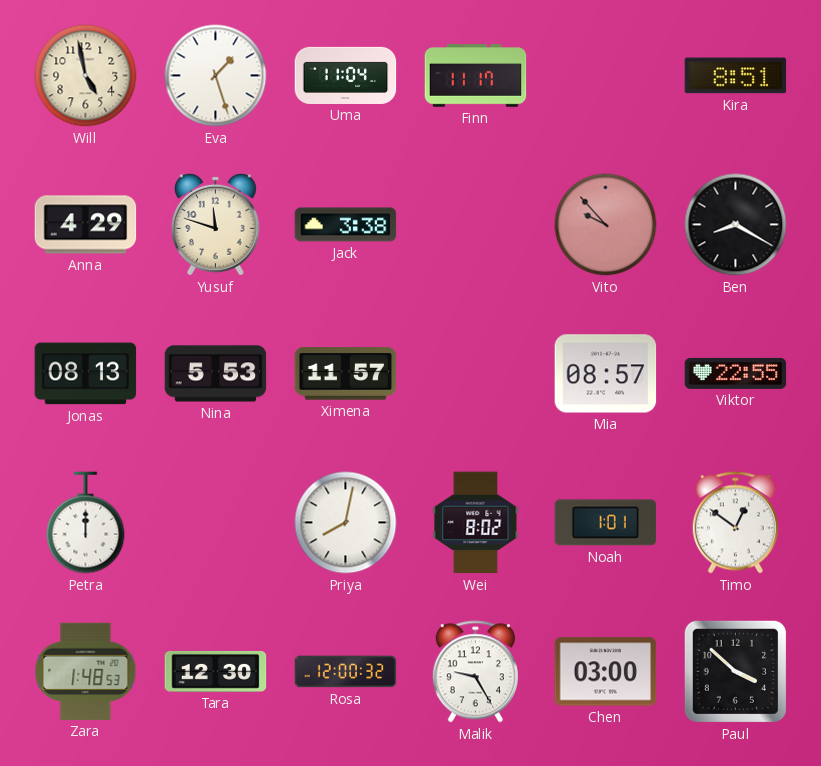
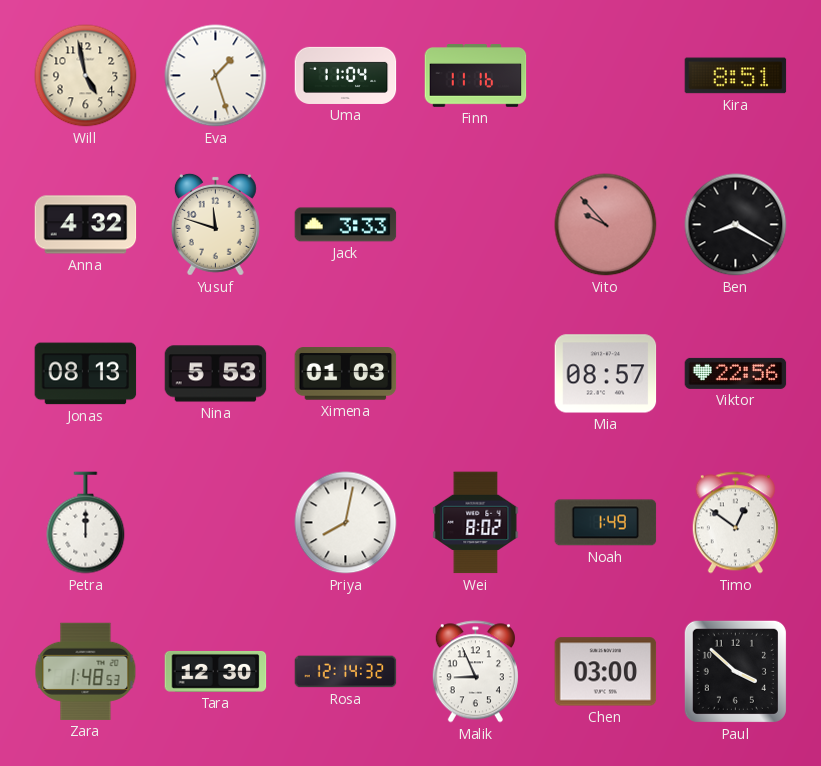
Finn: 11:17 -> 11:16
Anna: 4:29 -> 4:32
Jack: 3:38 -> 3:33
Ximena: 11:57 -> 01:03
Viktor: 22:55 -> 22:56
Noah: 1:01 -> 1:49
Rosa: 12:00 -> 12:14
Malik: 9:25 -> 8:56
